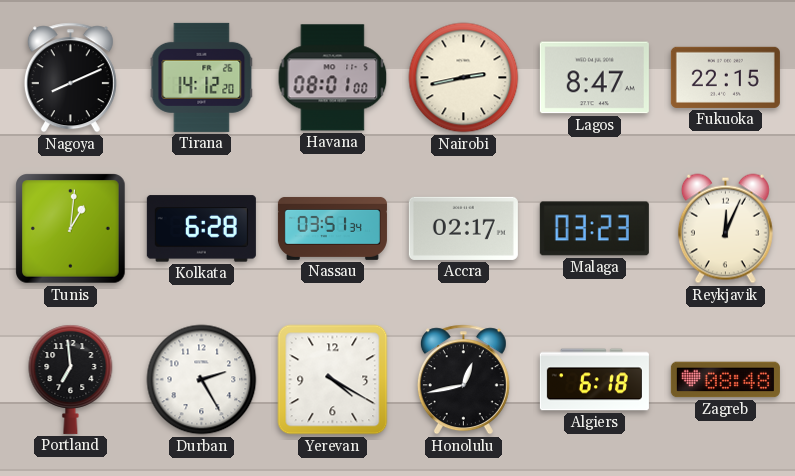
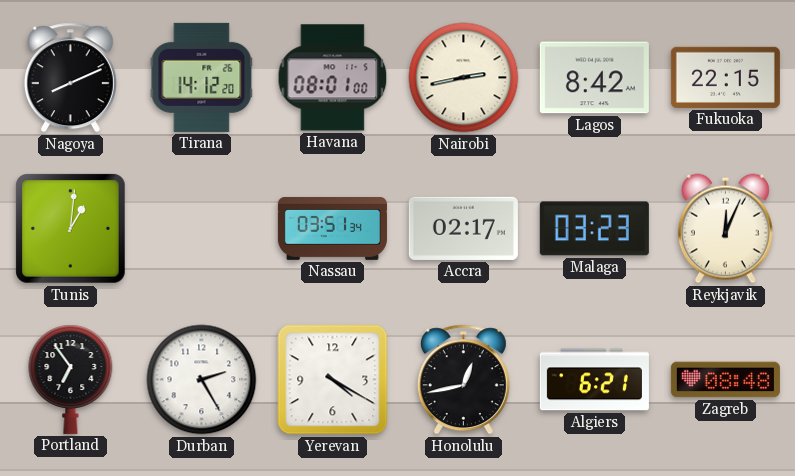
Lagos: 8:47 -> 8:42
Kolkata: 6:28 -> none
Portland: 6:59 -> 6:54
Algiers: 6:18 -> 6:21
